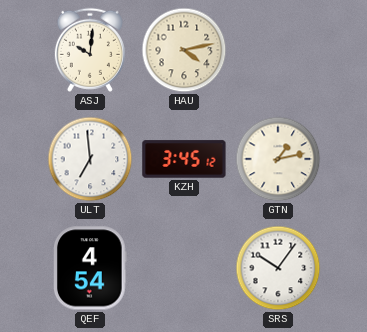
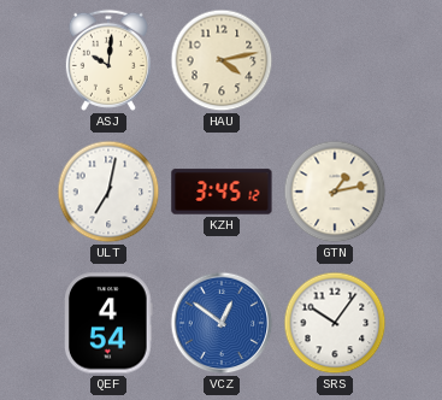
ULT: 6:59 -> 7:02
VCZ: none -> 12:51
